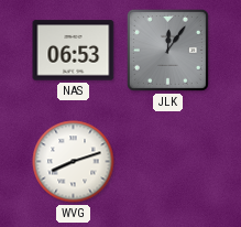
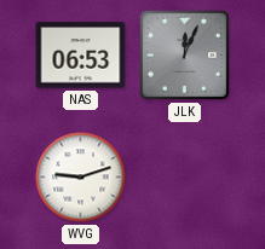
JLK: 12:06 -> 12:04
WVG: 8:12 -> 9:12
